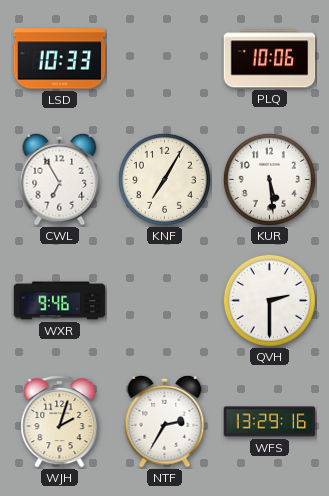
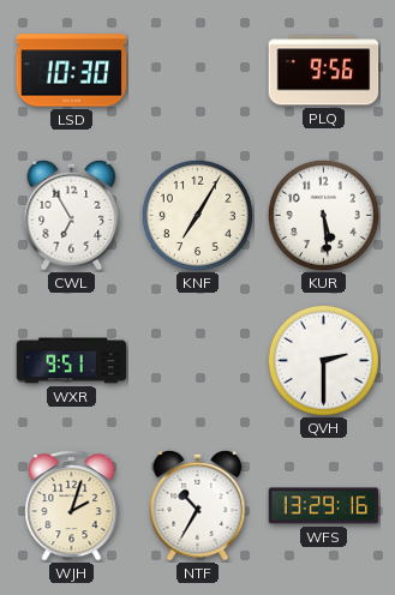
LSD: 10:33 -> 10:30
PLQ: 10:06 -> 9:56
WXR: 9:46 -> 9:51
NTF: 2:35 -> 10:35
